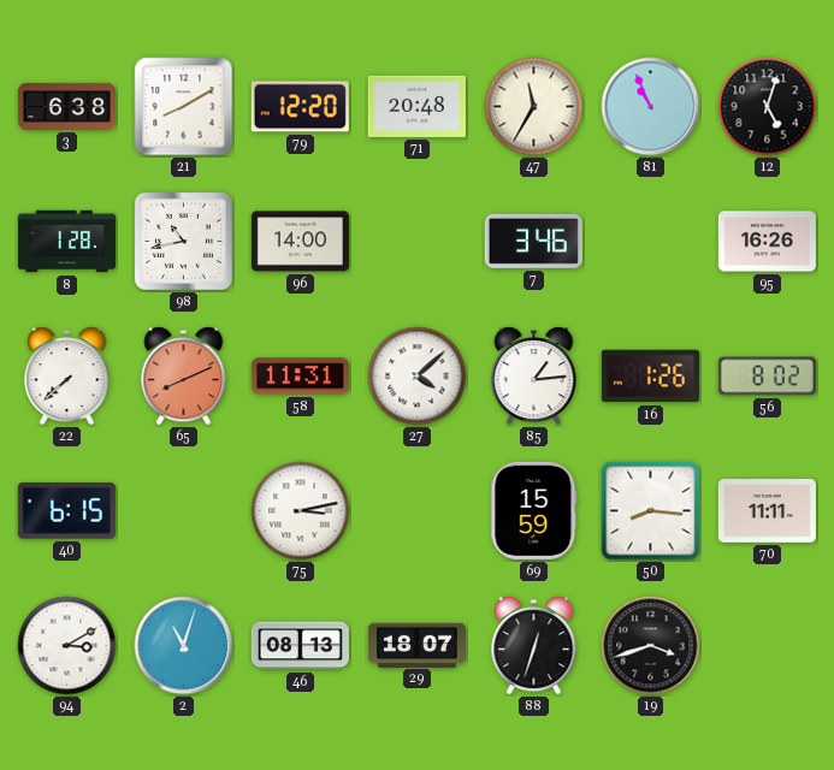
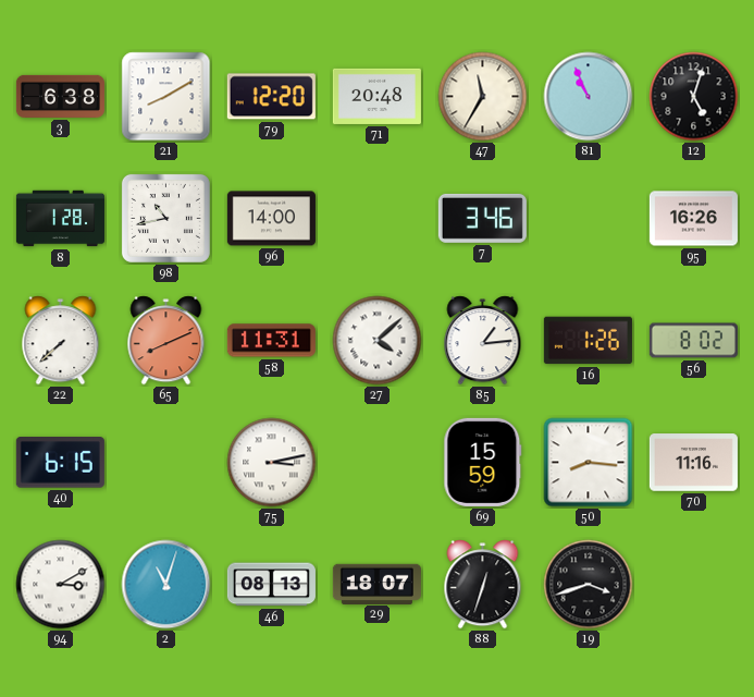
70: 11:11 -> 11:16
